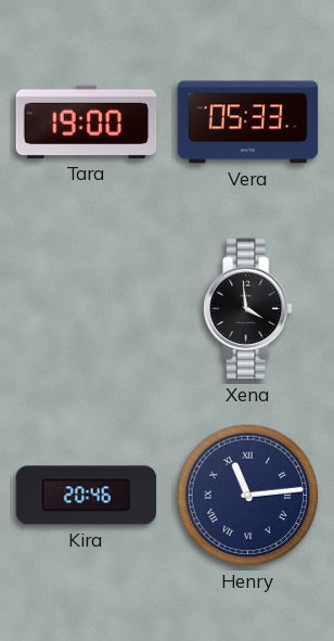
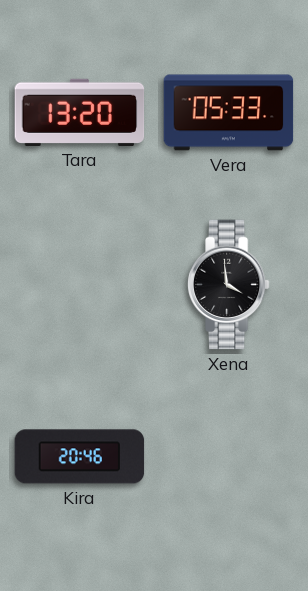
Tara: 19:00 -> 13:20
Henry: 11:14 -> none
